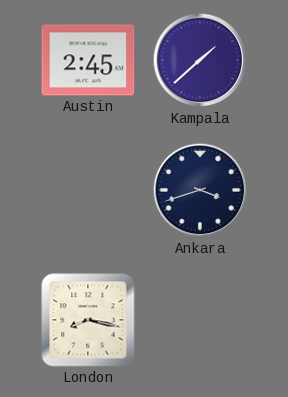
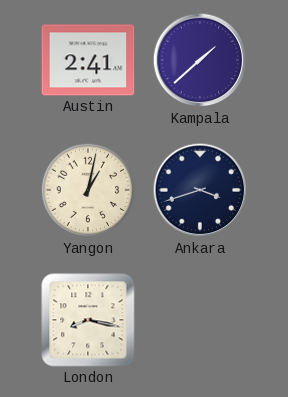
Austin: 2:45 -> 2:41
Yangon: none -> 1:02
